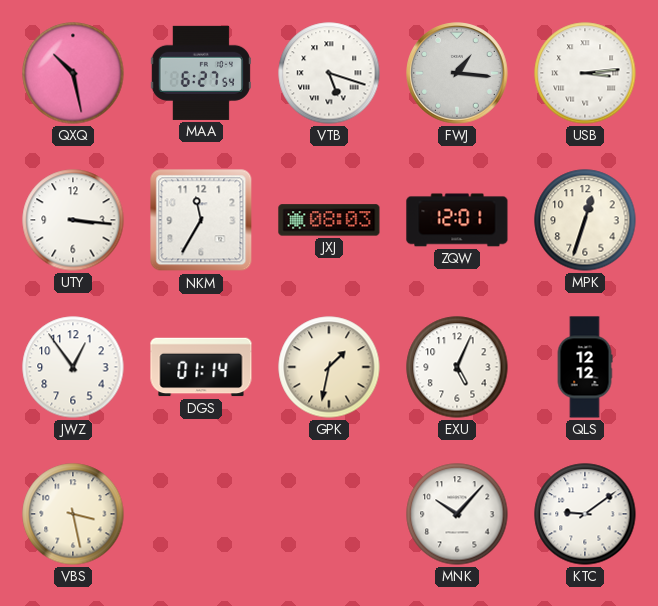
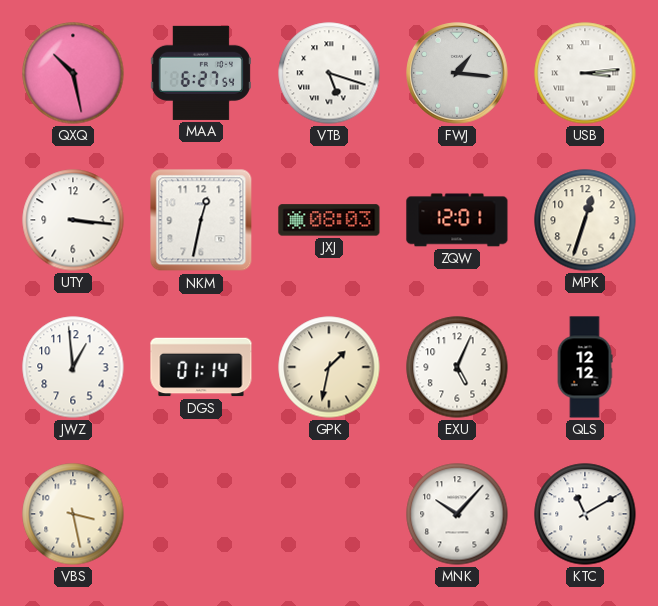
NKM: 11:35 -> 12:32
JWZ: 12:54 -> 12:59
KTC: 9:09 -> 11:10
